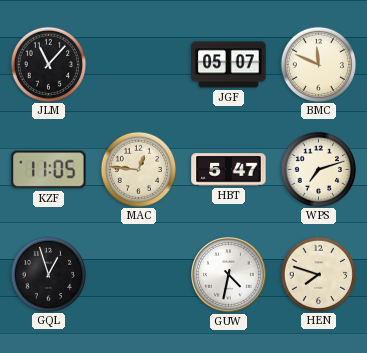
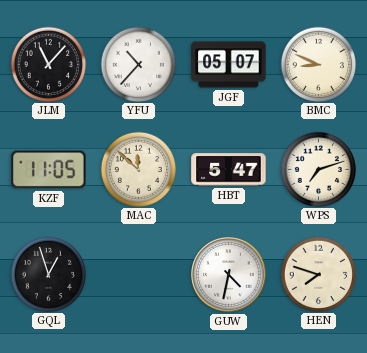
YFU: none -> 10:37
BMC: 11:49 -> 8:49
MAC: 12:46 -> 11:52
